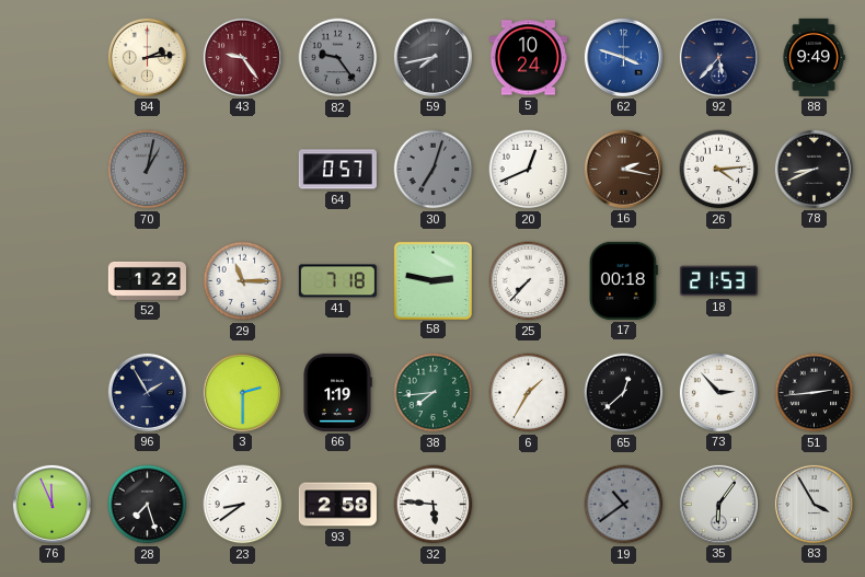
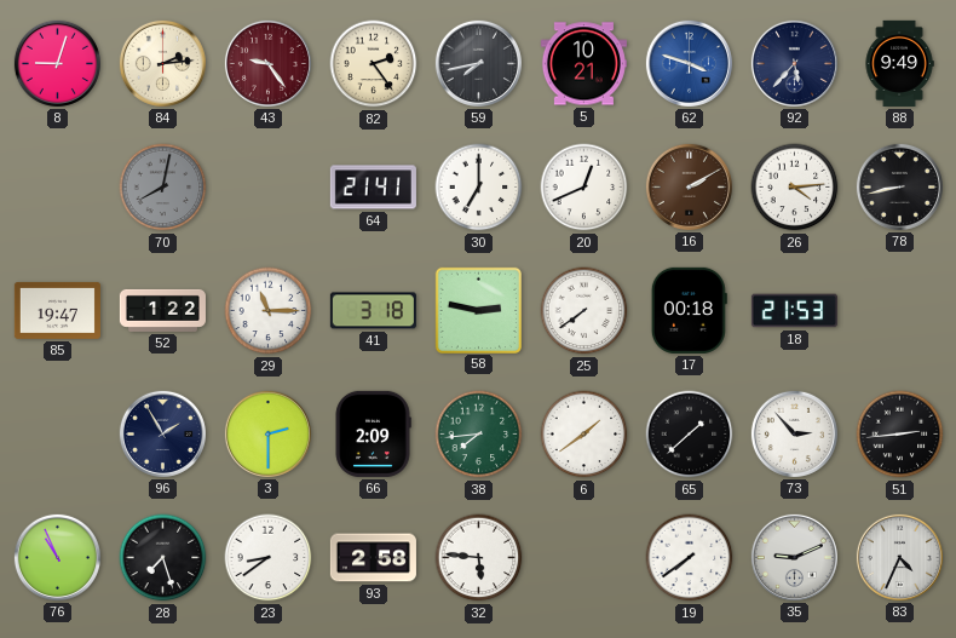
8: none -> 9:03
82: 9:24 -> 2:24
82 dial: grey -> cream
5: 10:24 -> 10:21
70: 1:02 -> 8:02
64: 0:57 -> 21:41
30: 7:03 -> 7:00
30 dial: grey -> white
16: 2:17 -> 2:10
78: 8:41 -> 8:43
85: none -> 19:47
41: 7:18 -> 3:18
25: 7:37 -> 7:39
66: 1:19 -> 2:09
6: 1:35 -> 1:39
65: 12:38 -> 1:38
76: 11:56 -> 10:56
19: 10:39 -> 7:39
19 dial: grey -> white
35: 6:06 -> 9:11
83: 3:55 -> 4:34
